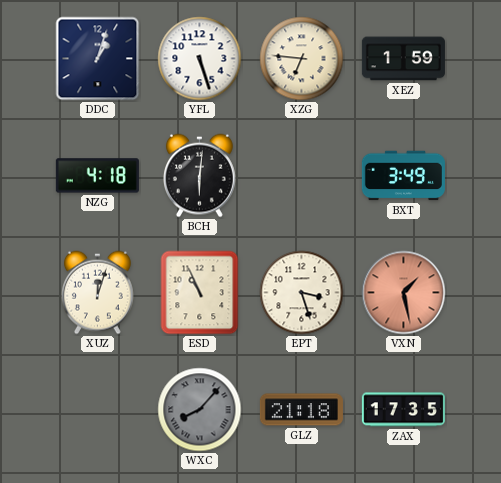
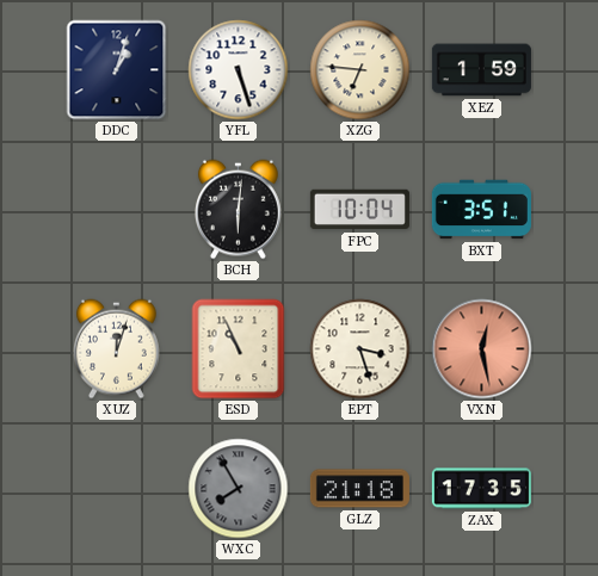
NZG: 4:18 -> none
FPC: none -> 10:04
BXT: 3:49 -> 3:51
VXN: 1:28 -> 12:28
WXC: 8:07 -> 7:55
